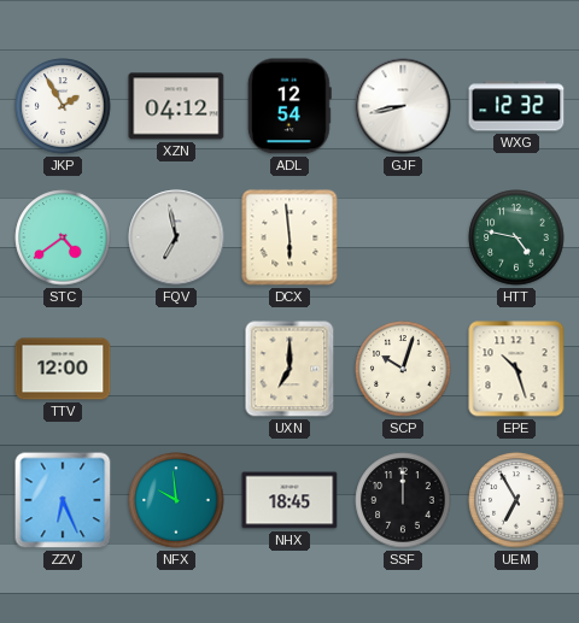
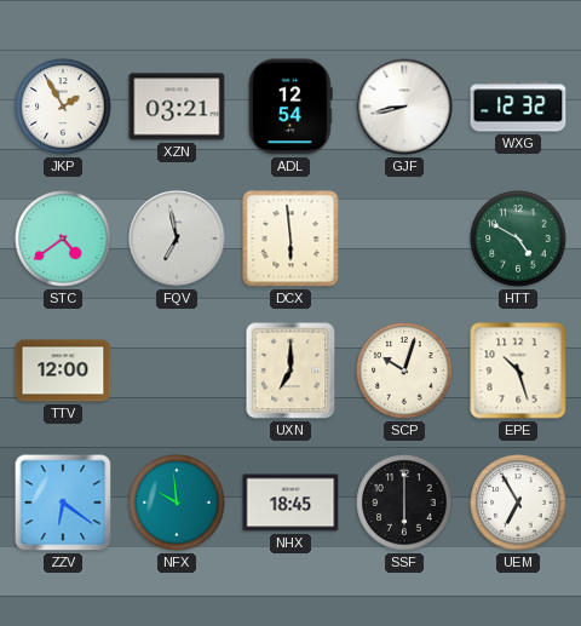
XZN: 04:12 -> 03:21
HTT: 4:47 -> 4:50
ZZV: 6:26 -> 6:21
SSF: 12:00 -> 6:00
